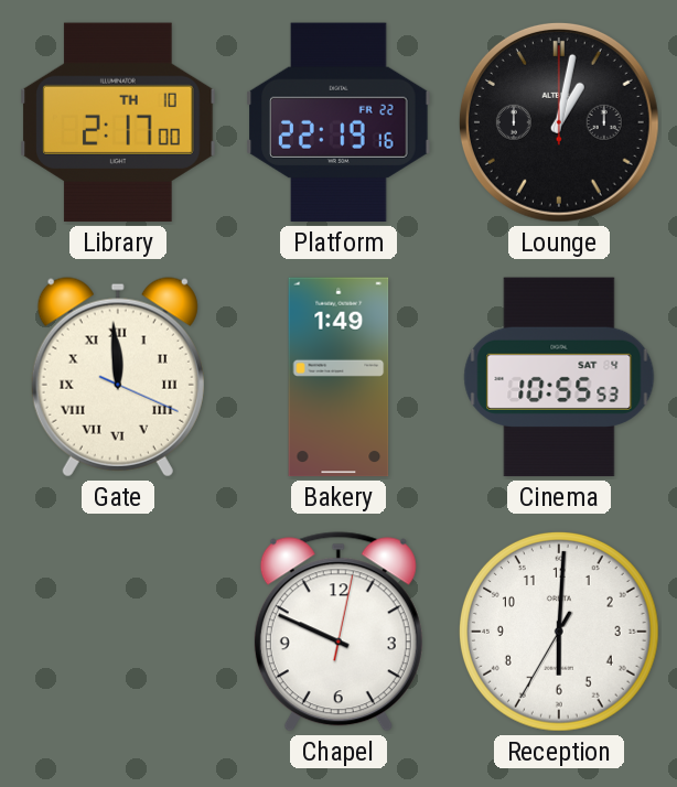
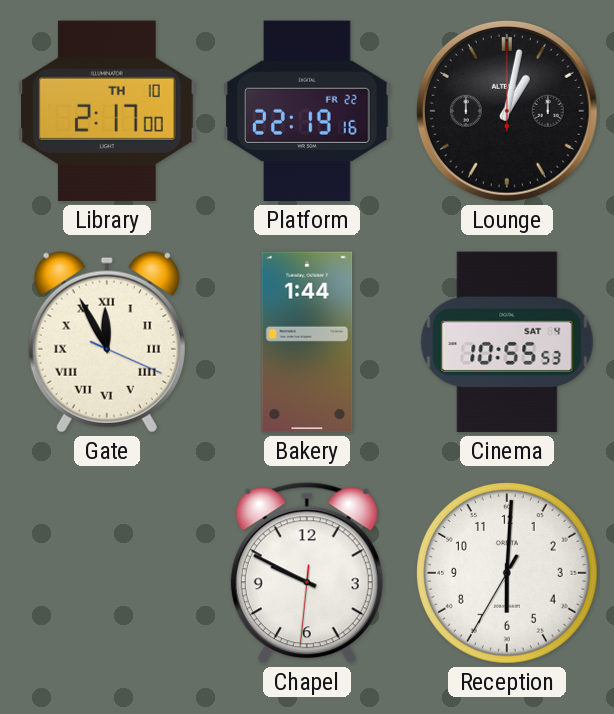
Gate: 11:59 -> 11:55
Bakery: 1:49 -> 1:44
Chapel: 9:49:02 -> 9:49:31
